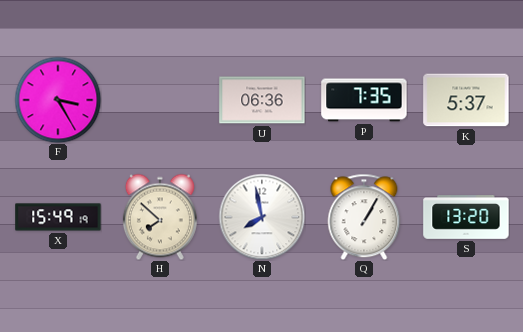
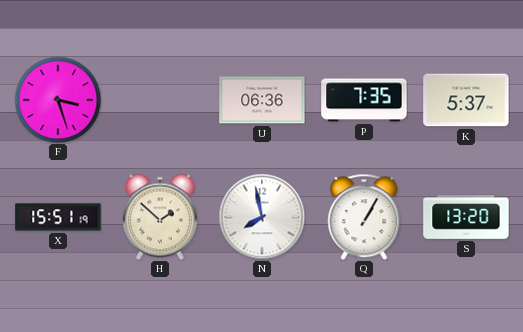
F: 3:25 -> 3:27
X: 15:49 -> 15:51
H: 7:52 -> 1:52
